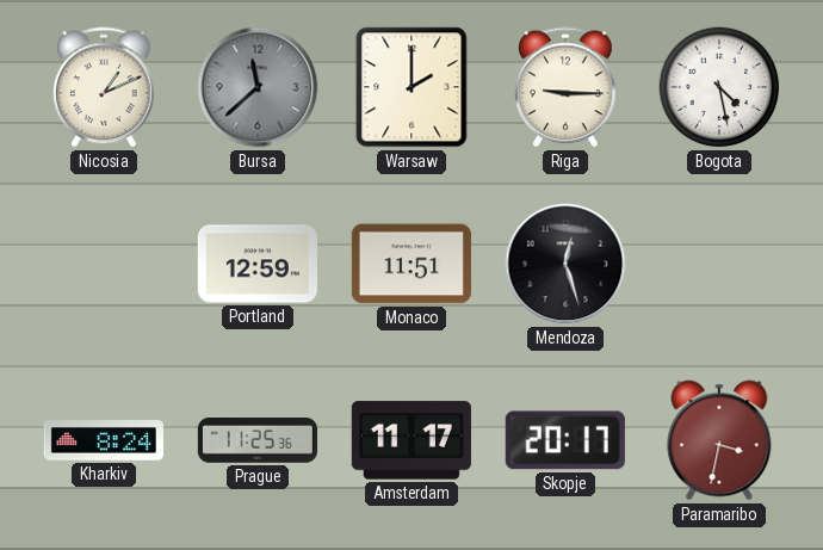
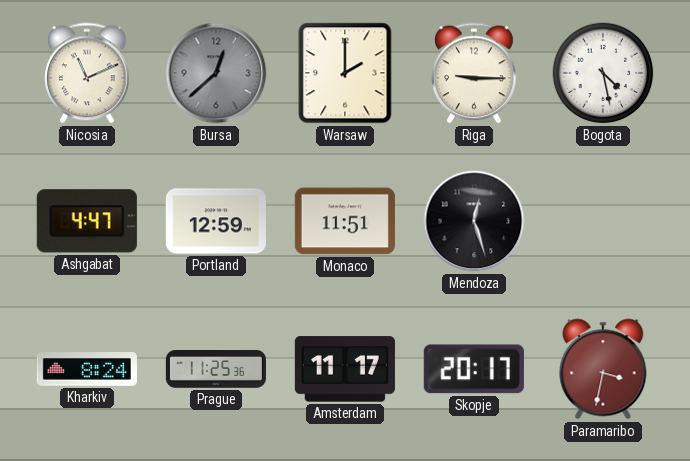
Nicosia: 1:11 -> 11:11
Bursa: 11:38 -> 12:38
Ashgabat: none -> 4:47
